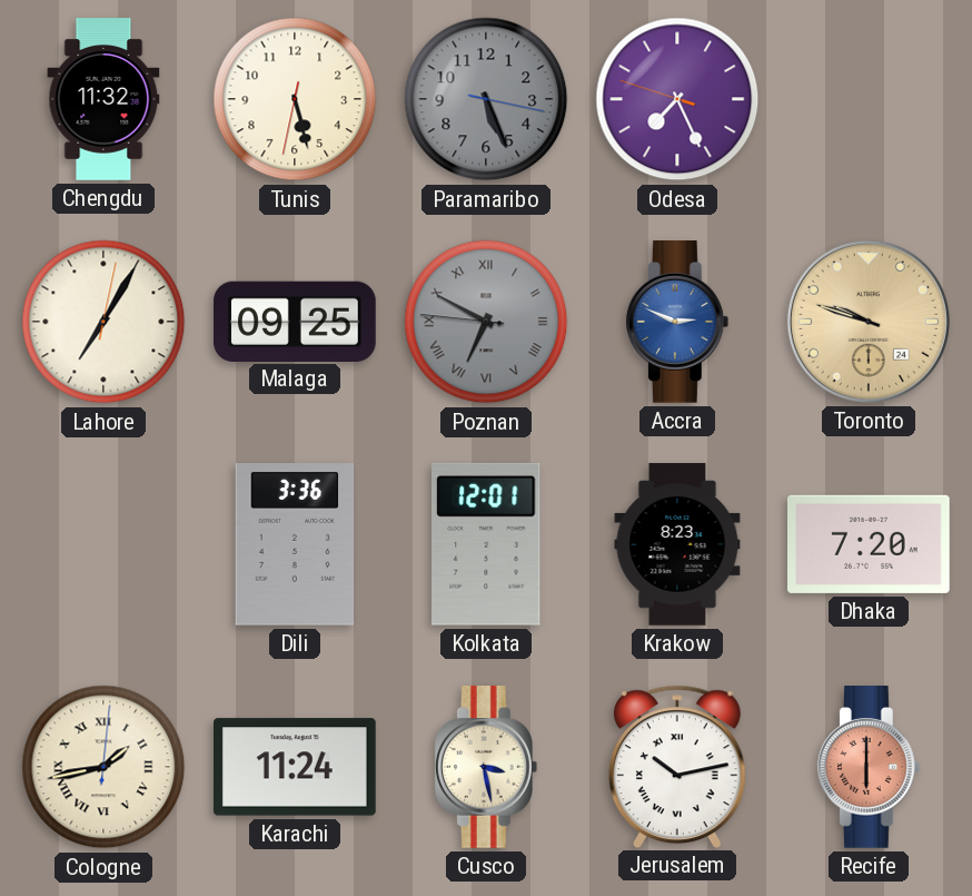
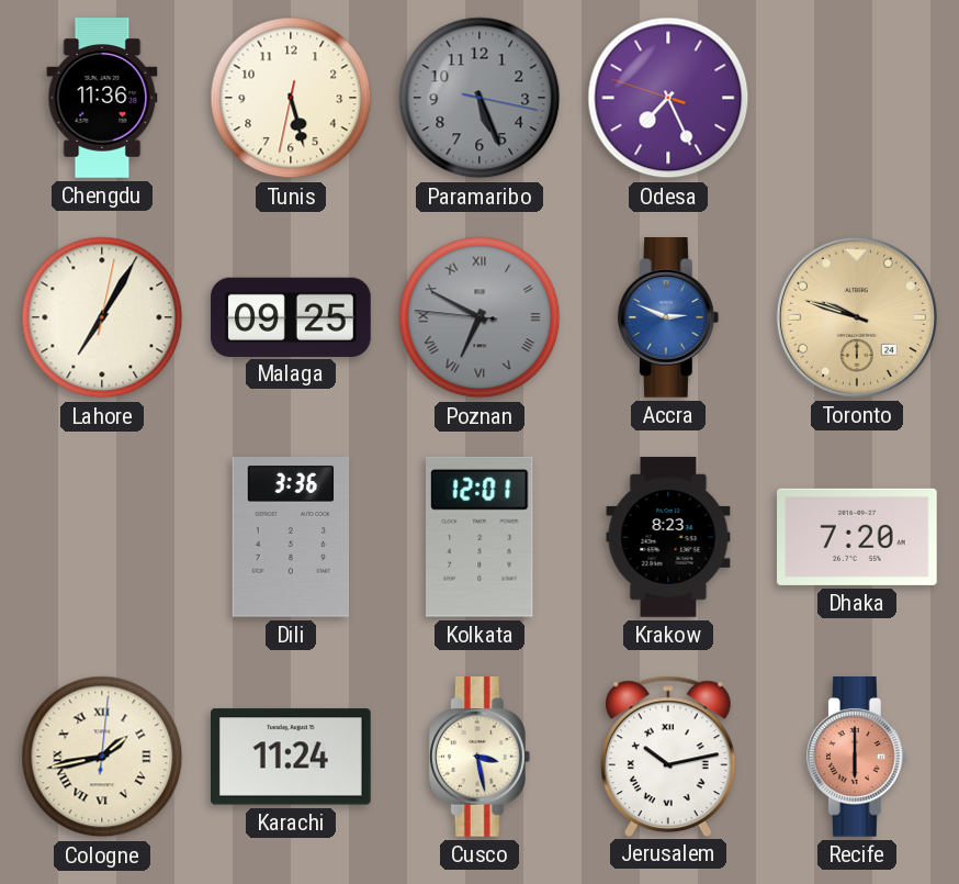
Chengdu: 11:32 -> 11:36
